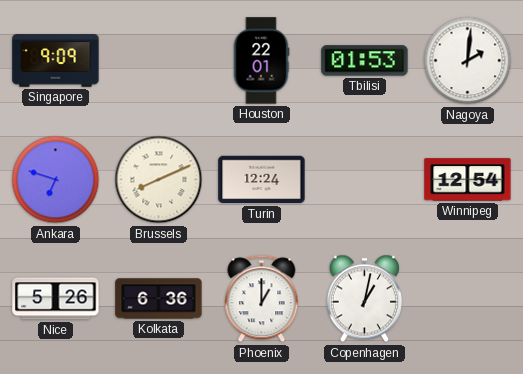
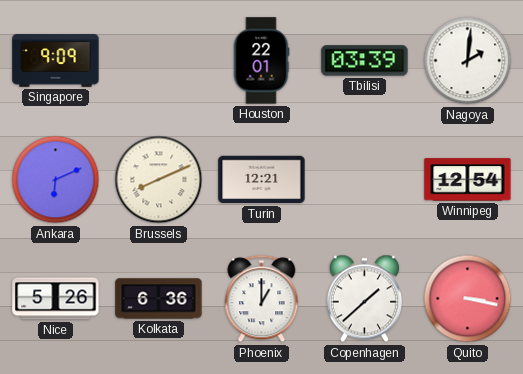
Tbilisi: 01:53 -> 03:39
Ankara: 6:48 -> 6:11
Turin: 12:24 -> 12:21
Copenhagen: 1:02 -> 1:38
Quito: none -> 3:17
